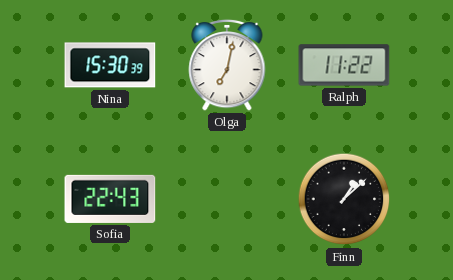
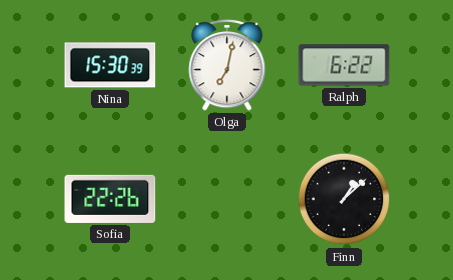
Ralph: 11:22 -> 6:22
Sofia: 22:43 -> 22:26
